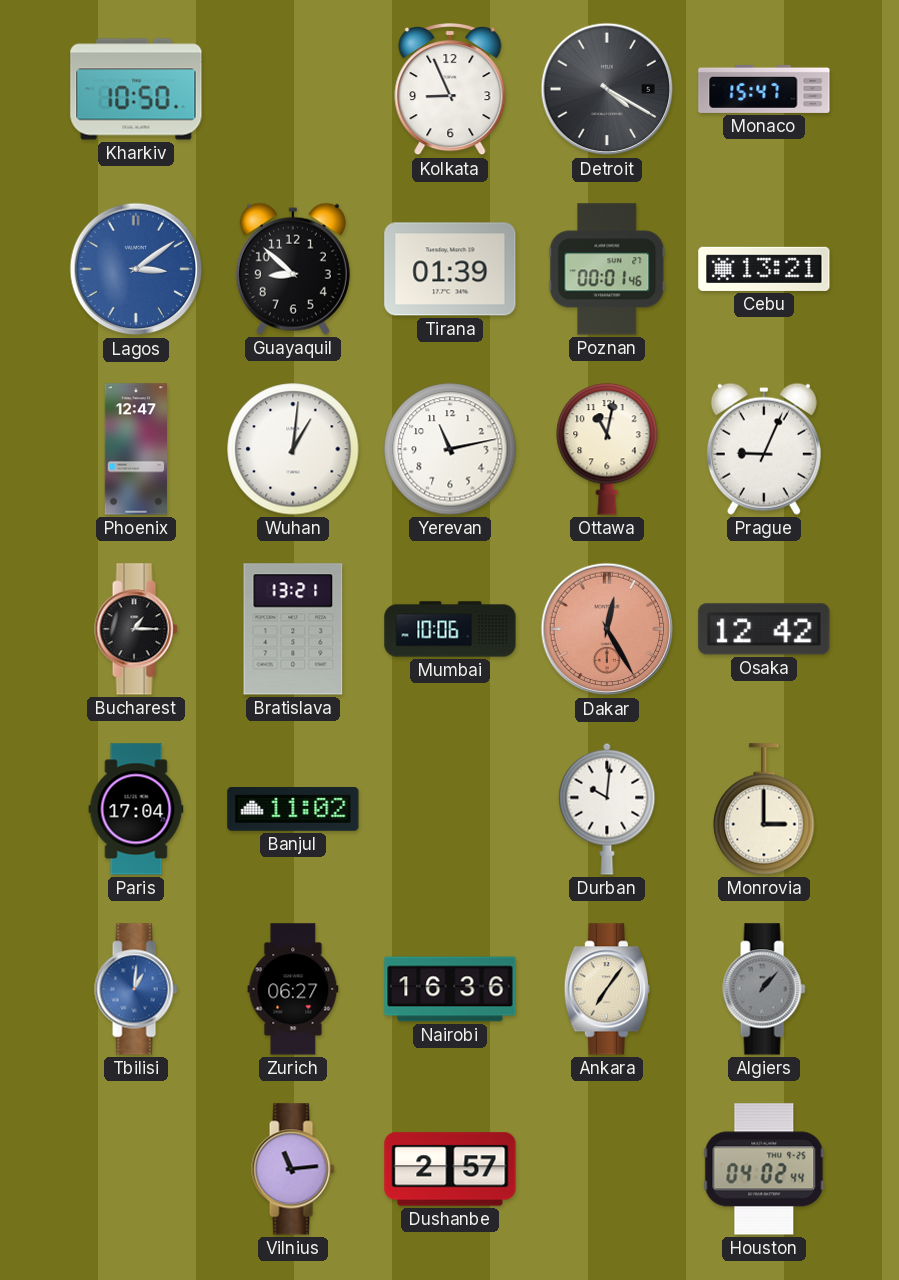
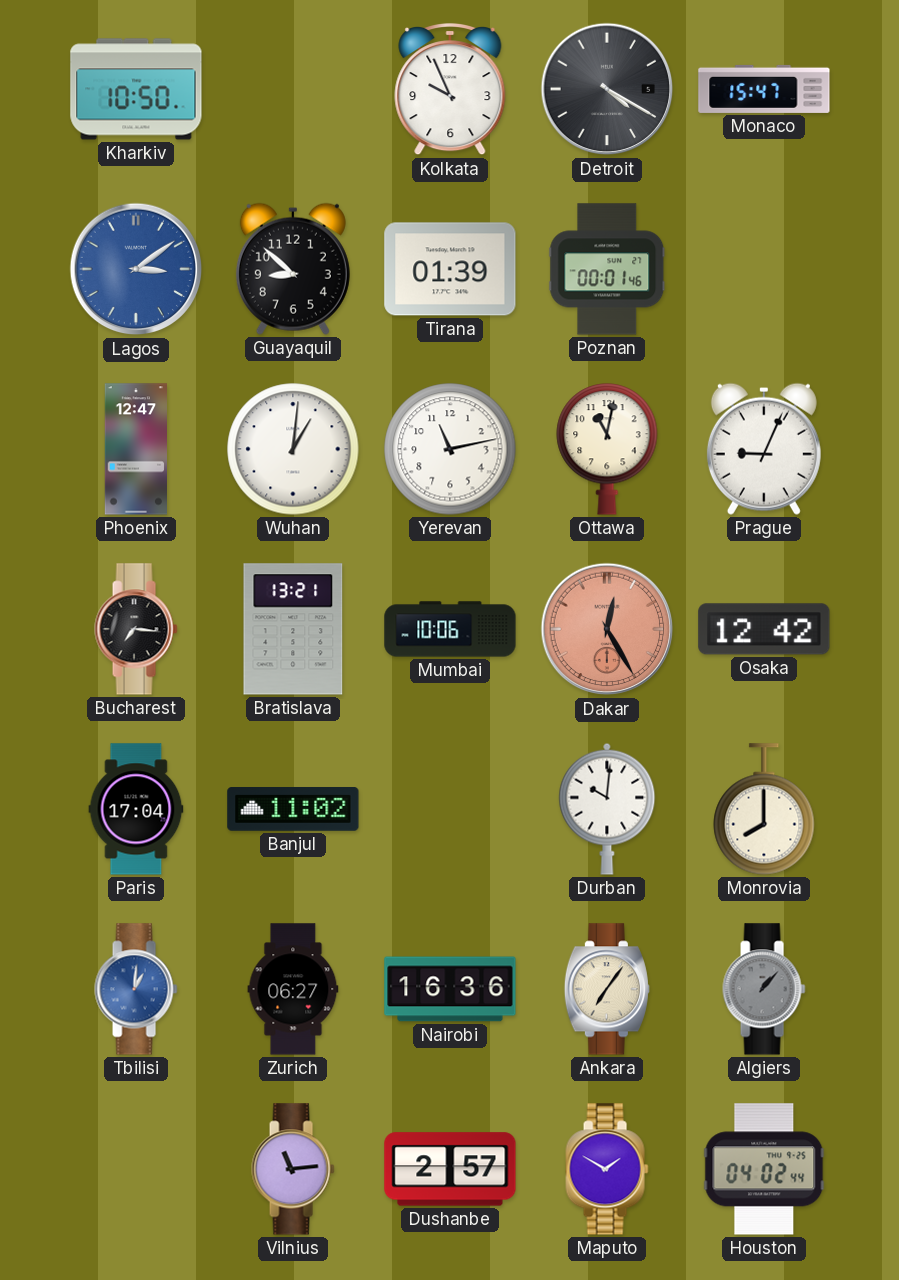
Kolkata: 8:56 -> 9:56
Cebu: 13:21 -> none
Bucharest: 1:15 -> 7:16
Monrovia: 3:00 -> 8:00
Maputo: none -> 1:50
